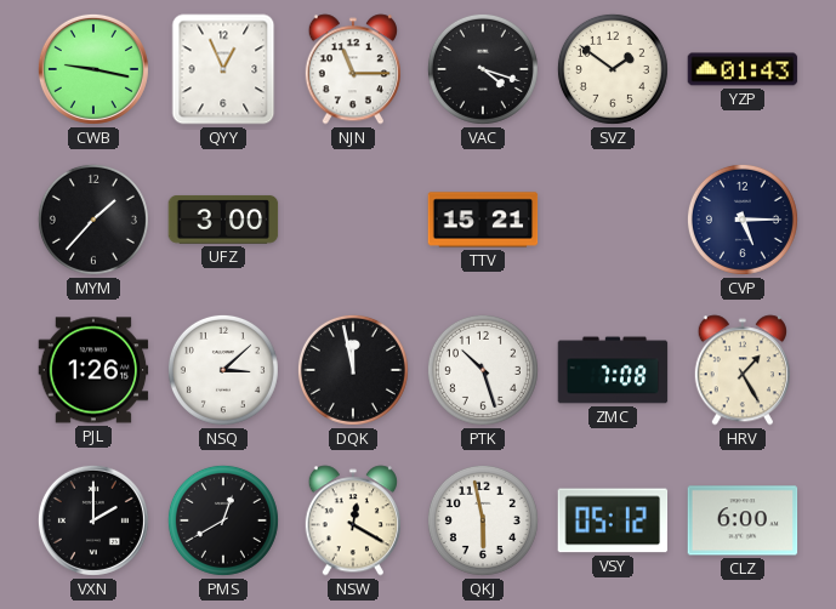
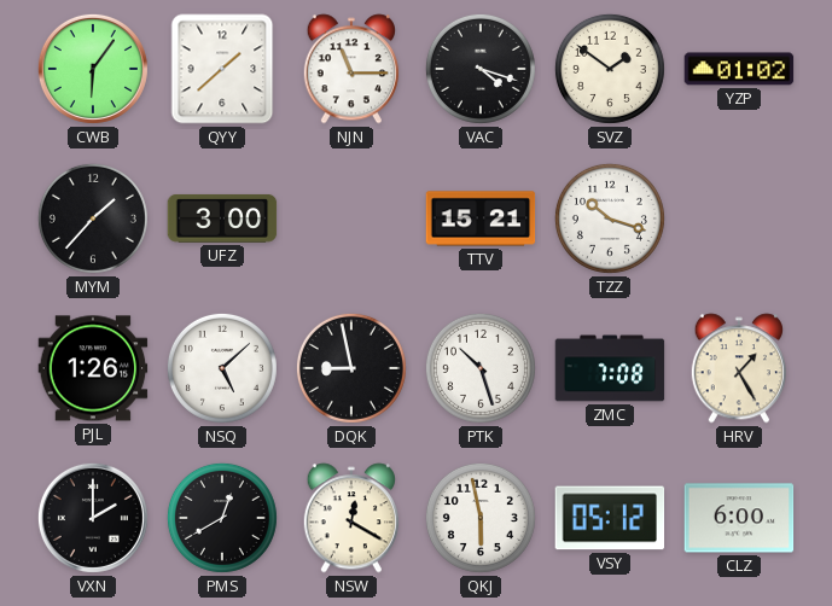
CWB: 9:17 -> 6:06
QYY: 12:56 -> 1:38
YZP: 01:43 -> 01:02
TZZ: none -> 10:18
CVP: 5:15 -> none
NSQ: 3:08 -> 5:08
DQK: 11:58 -> 8:58
